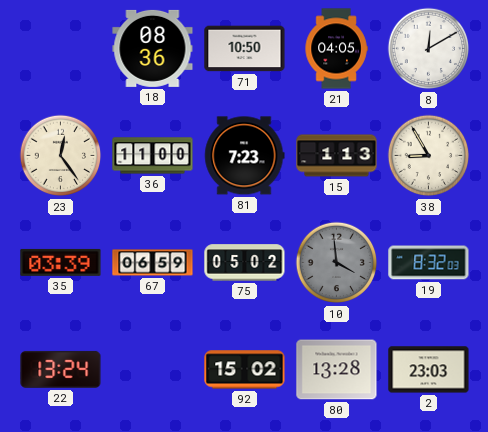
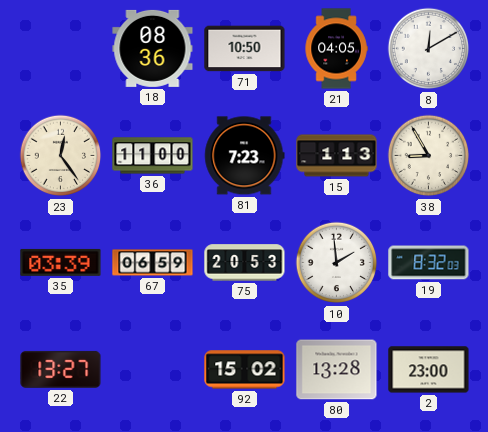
75: 05:02 -> 20:53
10: 3:59 -> 1:59
10 dial: grey -> white
22: 13:24 -> 13:27
2: 23:03 -> 23:00
